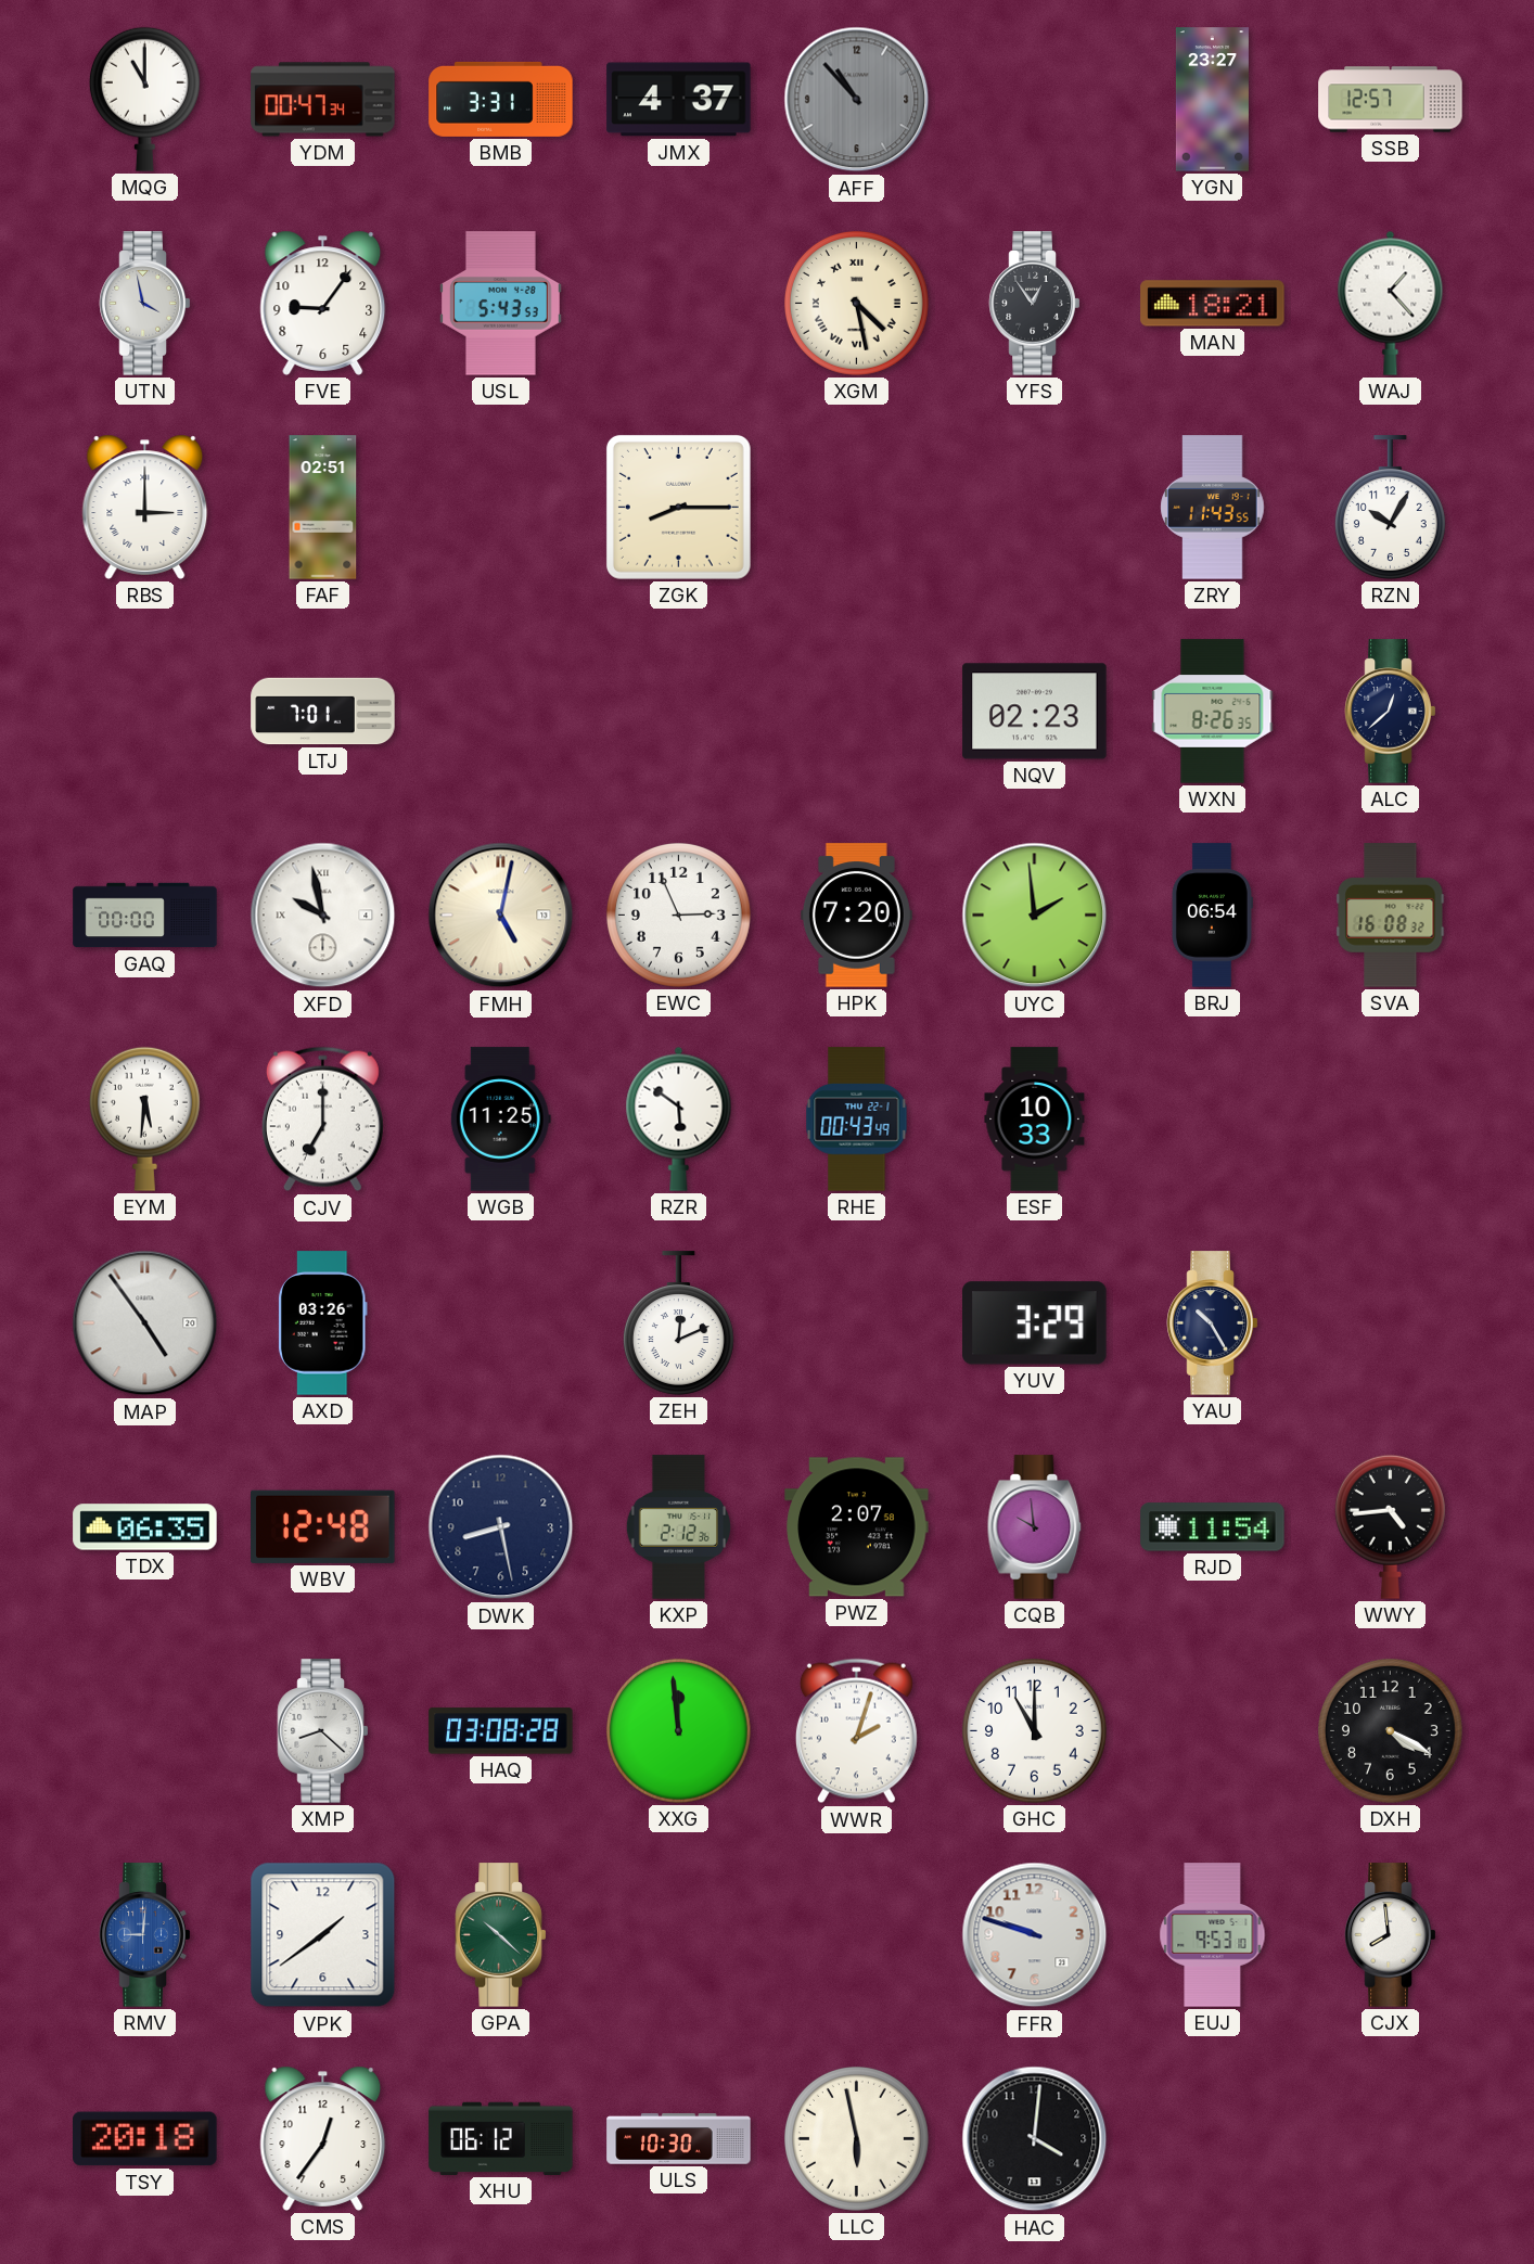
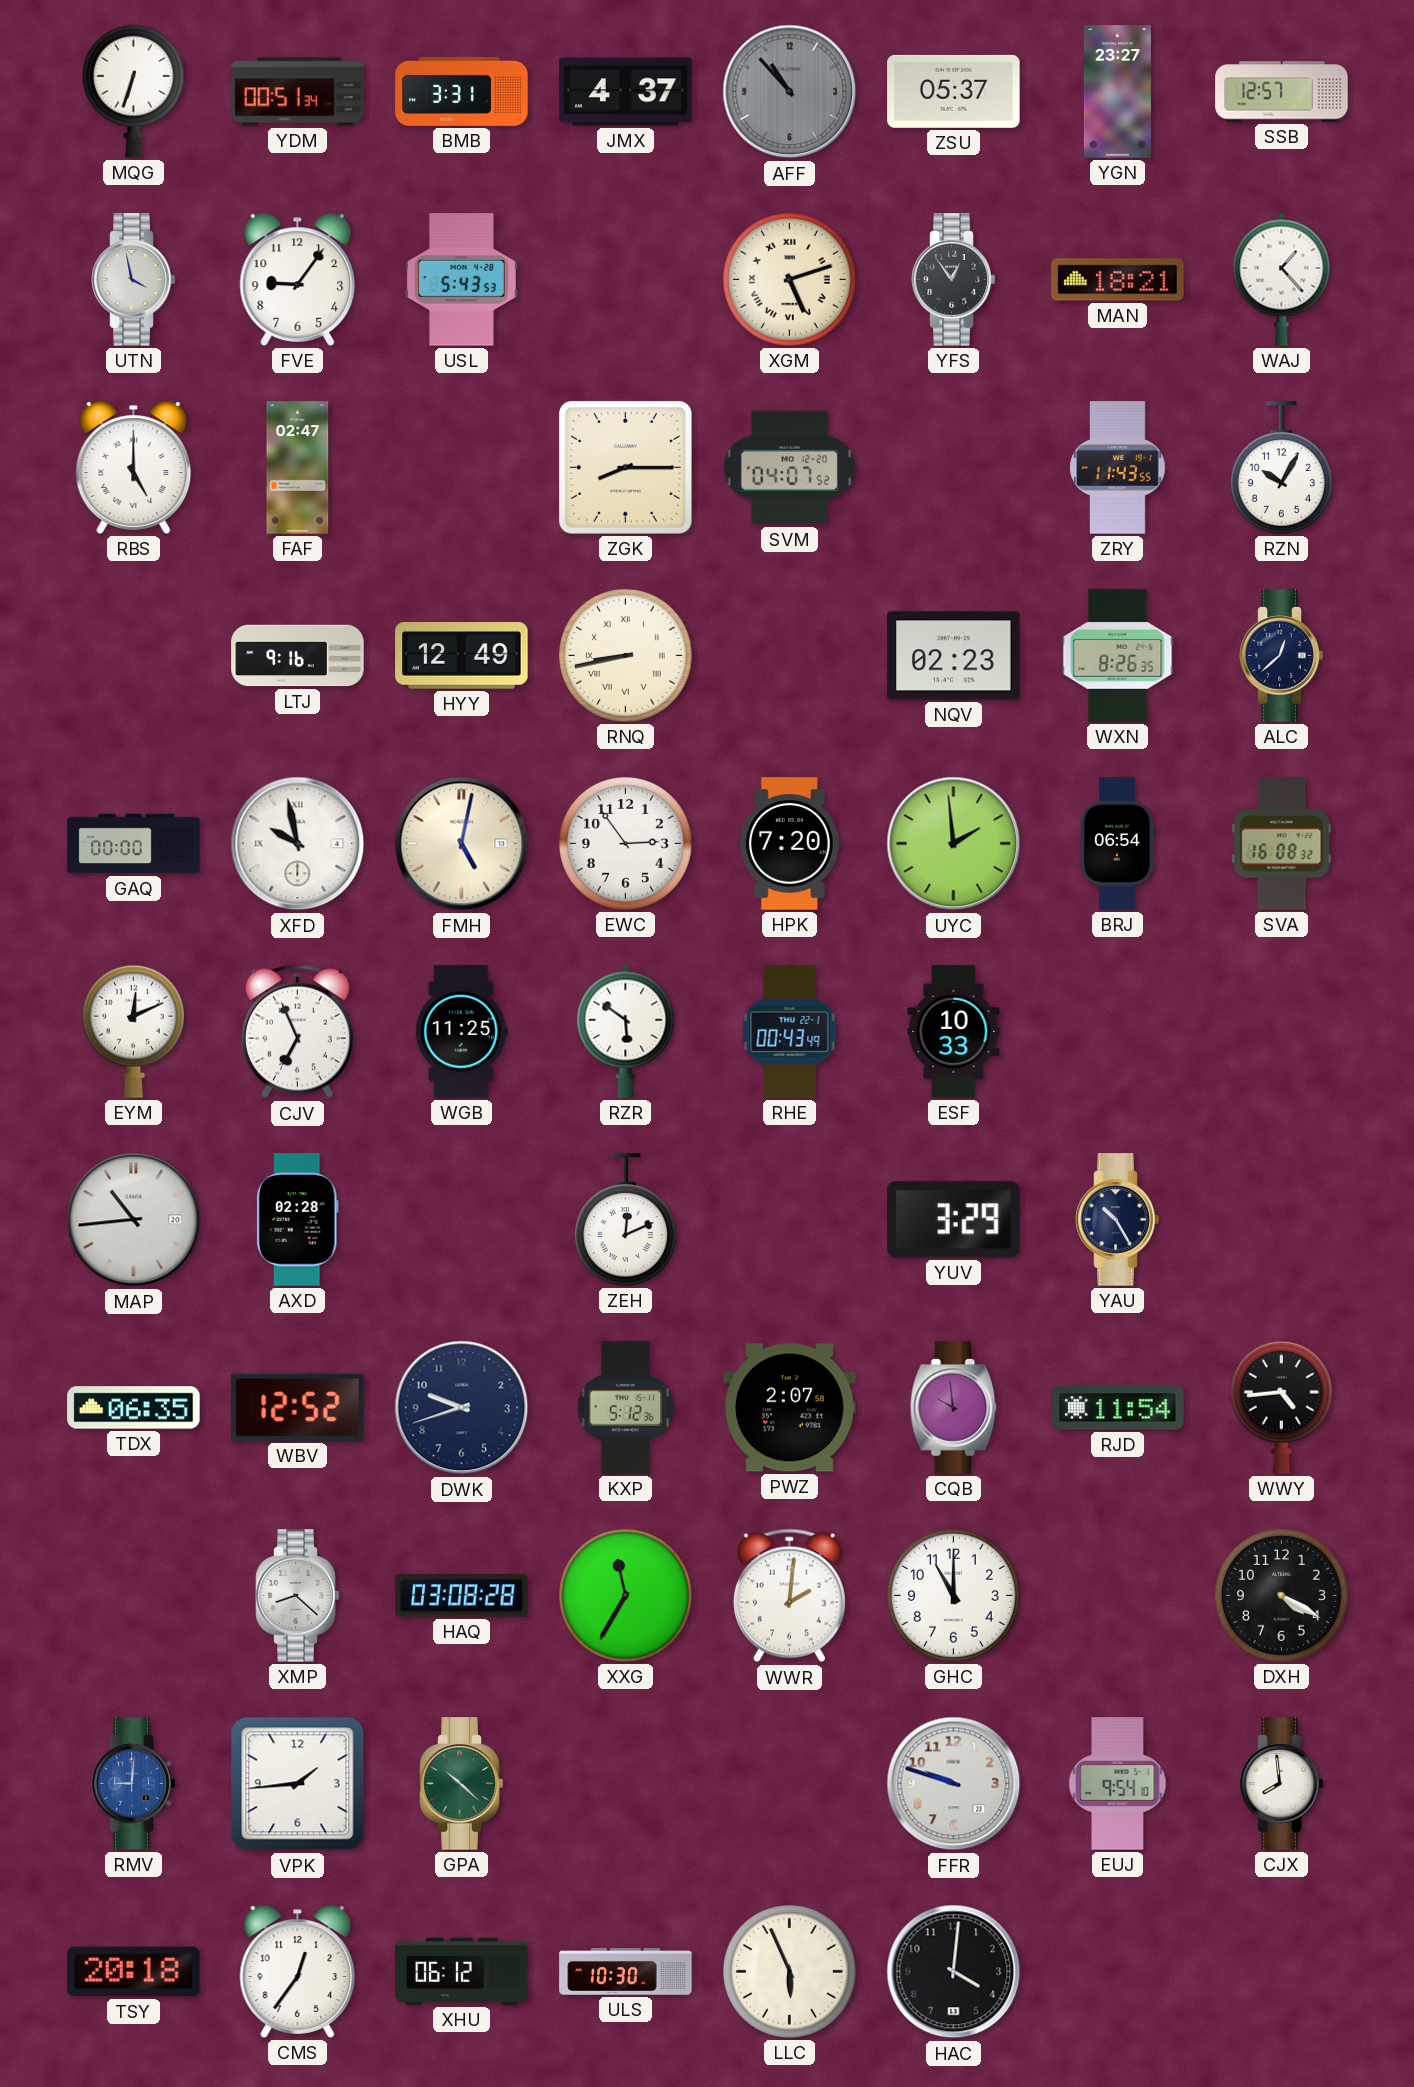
MQG: 11:00 -> 6:33
YDM: 00:47 -> 00:51
ZSU: none -> 05:37
XGM: 4:28 -> 5:12
RBS: 3:00 -> 5:00
FAF: 02:51 -> 02:47
SVM: none -> 04:07
LTJ: 7:01 -> 9:16
HYY: none -> 12:49
RNQ: none -> 8:43
EWC: 2:56 -> 2:54
EYM: 5:31 -> 12:11
CJV: 7:00 -> 6:56
MAP: 4:54 -> 10:44
AXD: 03:26 -> 02:28
WBV: 12:48 -> 12:52
DWK: 8:28 -> 9:42
KXP: 2:12 -> 5:12
XXG: 11:59 -> 11:35
WWR: 2:03 -> 2:01
VPK: 1:39 -> 1:44
EUJ: 9:53 -> 9:54
LLC: 5:58 -> 5:56
